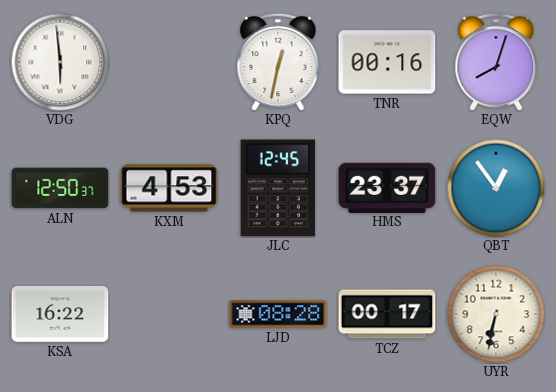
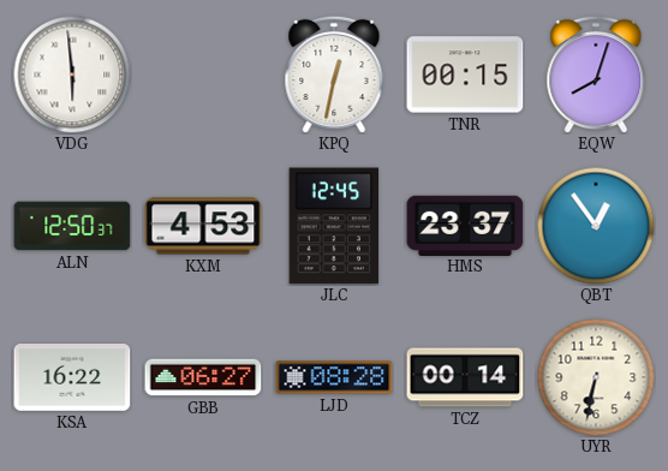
TNR: 00:16 -> 00:15
GBB: none -> 06:27
TCZ: 00:17 -> 00:14
